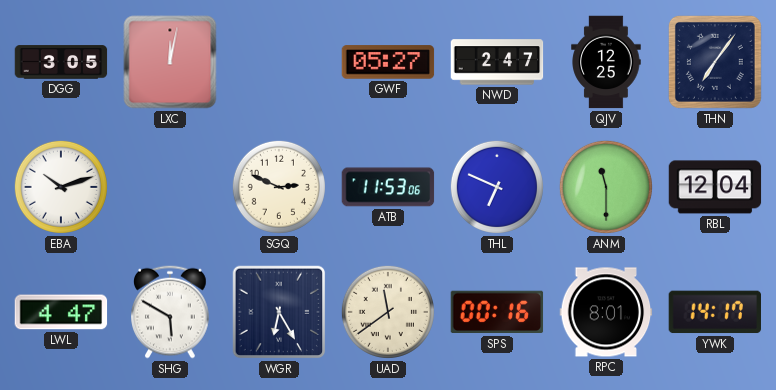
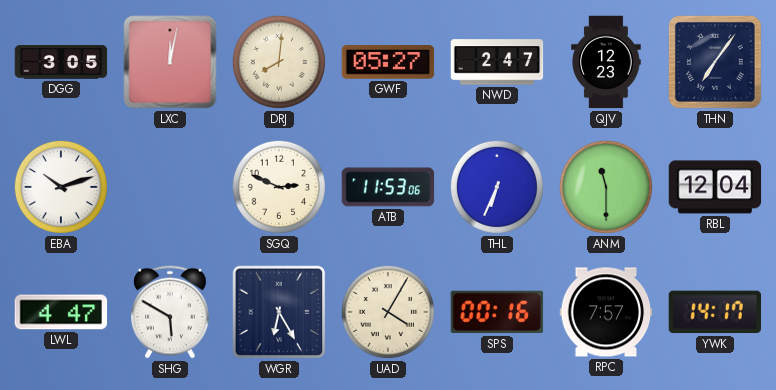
DRJ: none -> 8:01
QJV: 12:25 -> 12:23
THL: 6:49 -> 6:34
UAD: 11:39 -> 4:05
RPC: 8:01 -> 7:57
